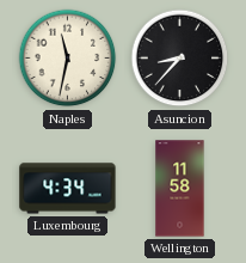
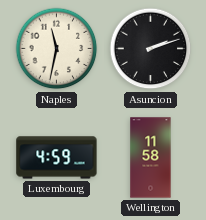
Asuncion: 8:37 -> 2:12
Luxembourg: 4:34 -> 4:59
